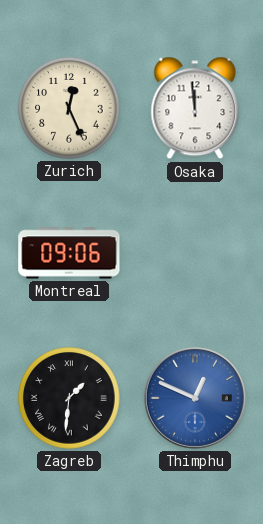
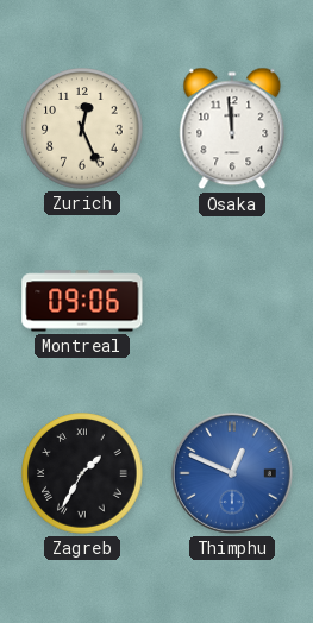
Zagreb: 1:31 -> 1:35
